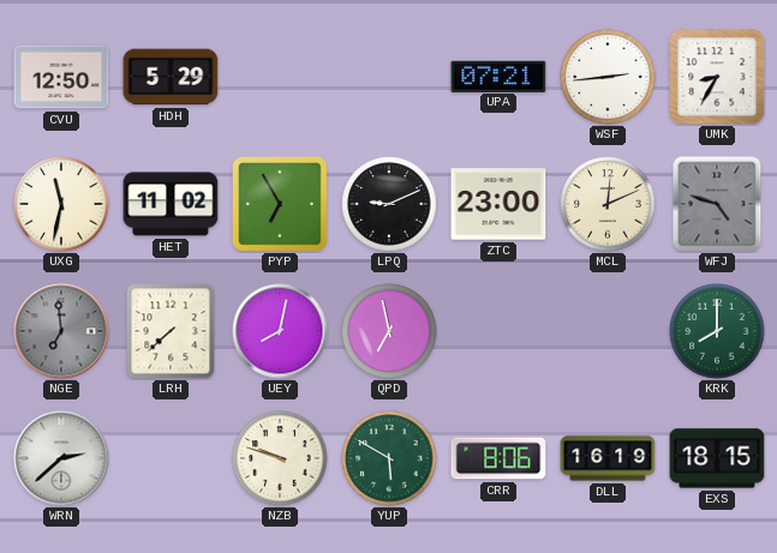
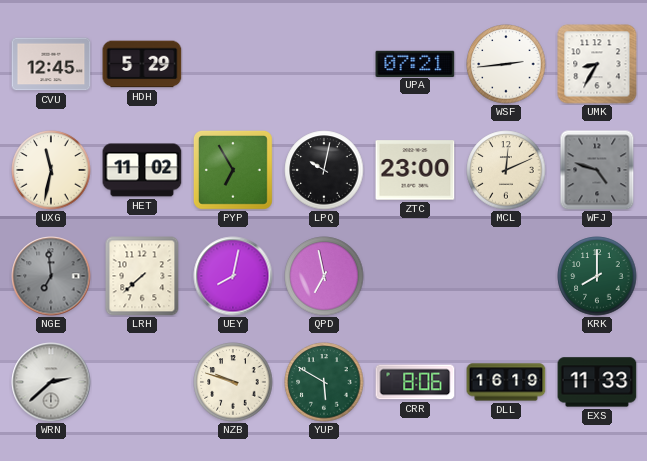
CVU: 12:50 -> 12:45
LPQ: 9:11 -> 10:02
EXS: 18:15 -> 11:33
